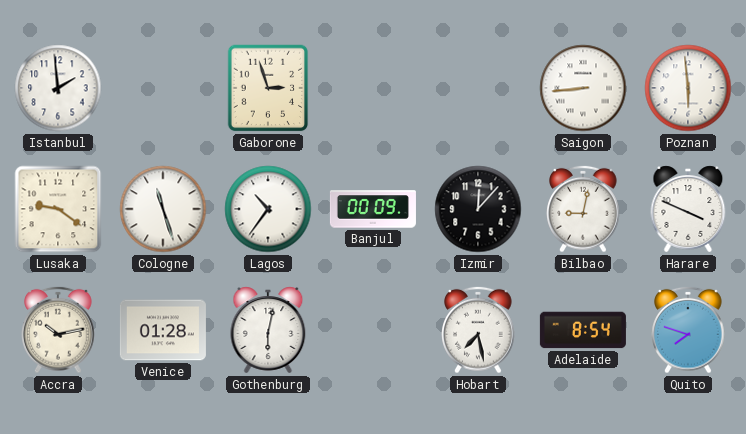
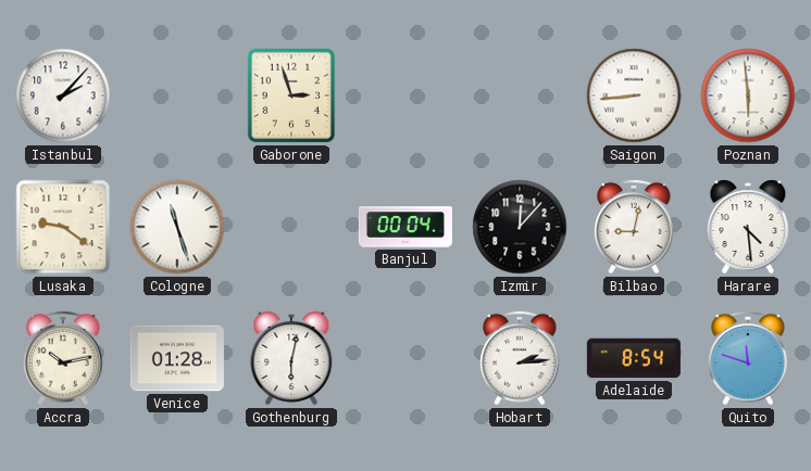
Istanbul: 1:59 -> 2:07
Lagos: 10:36 -> none
Banjul: 00:09 -> 00:04
Harare: 3:49 -> 4:29
Hobart: 7:28 -> 2:14
Quito: 7:48 -> 11:48
